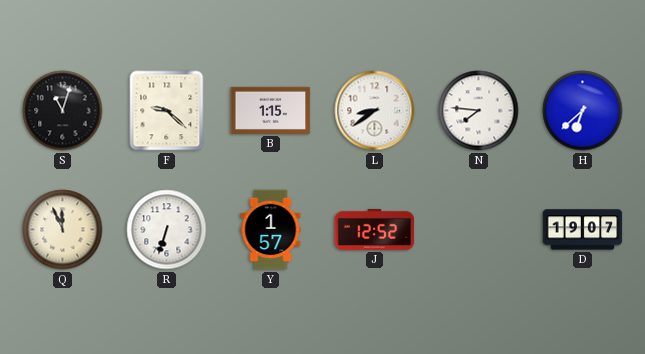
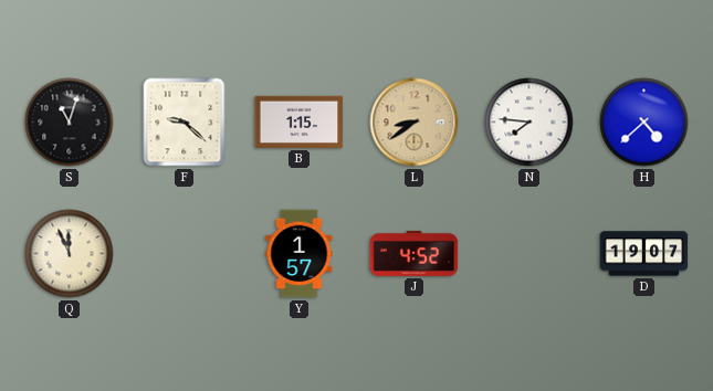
L dial: white -> champagne
H: 6:38 -> 4:38
R: 6:33 -> none
J: 12:52 -> 4:52
